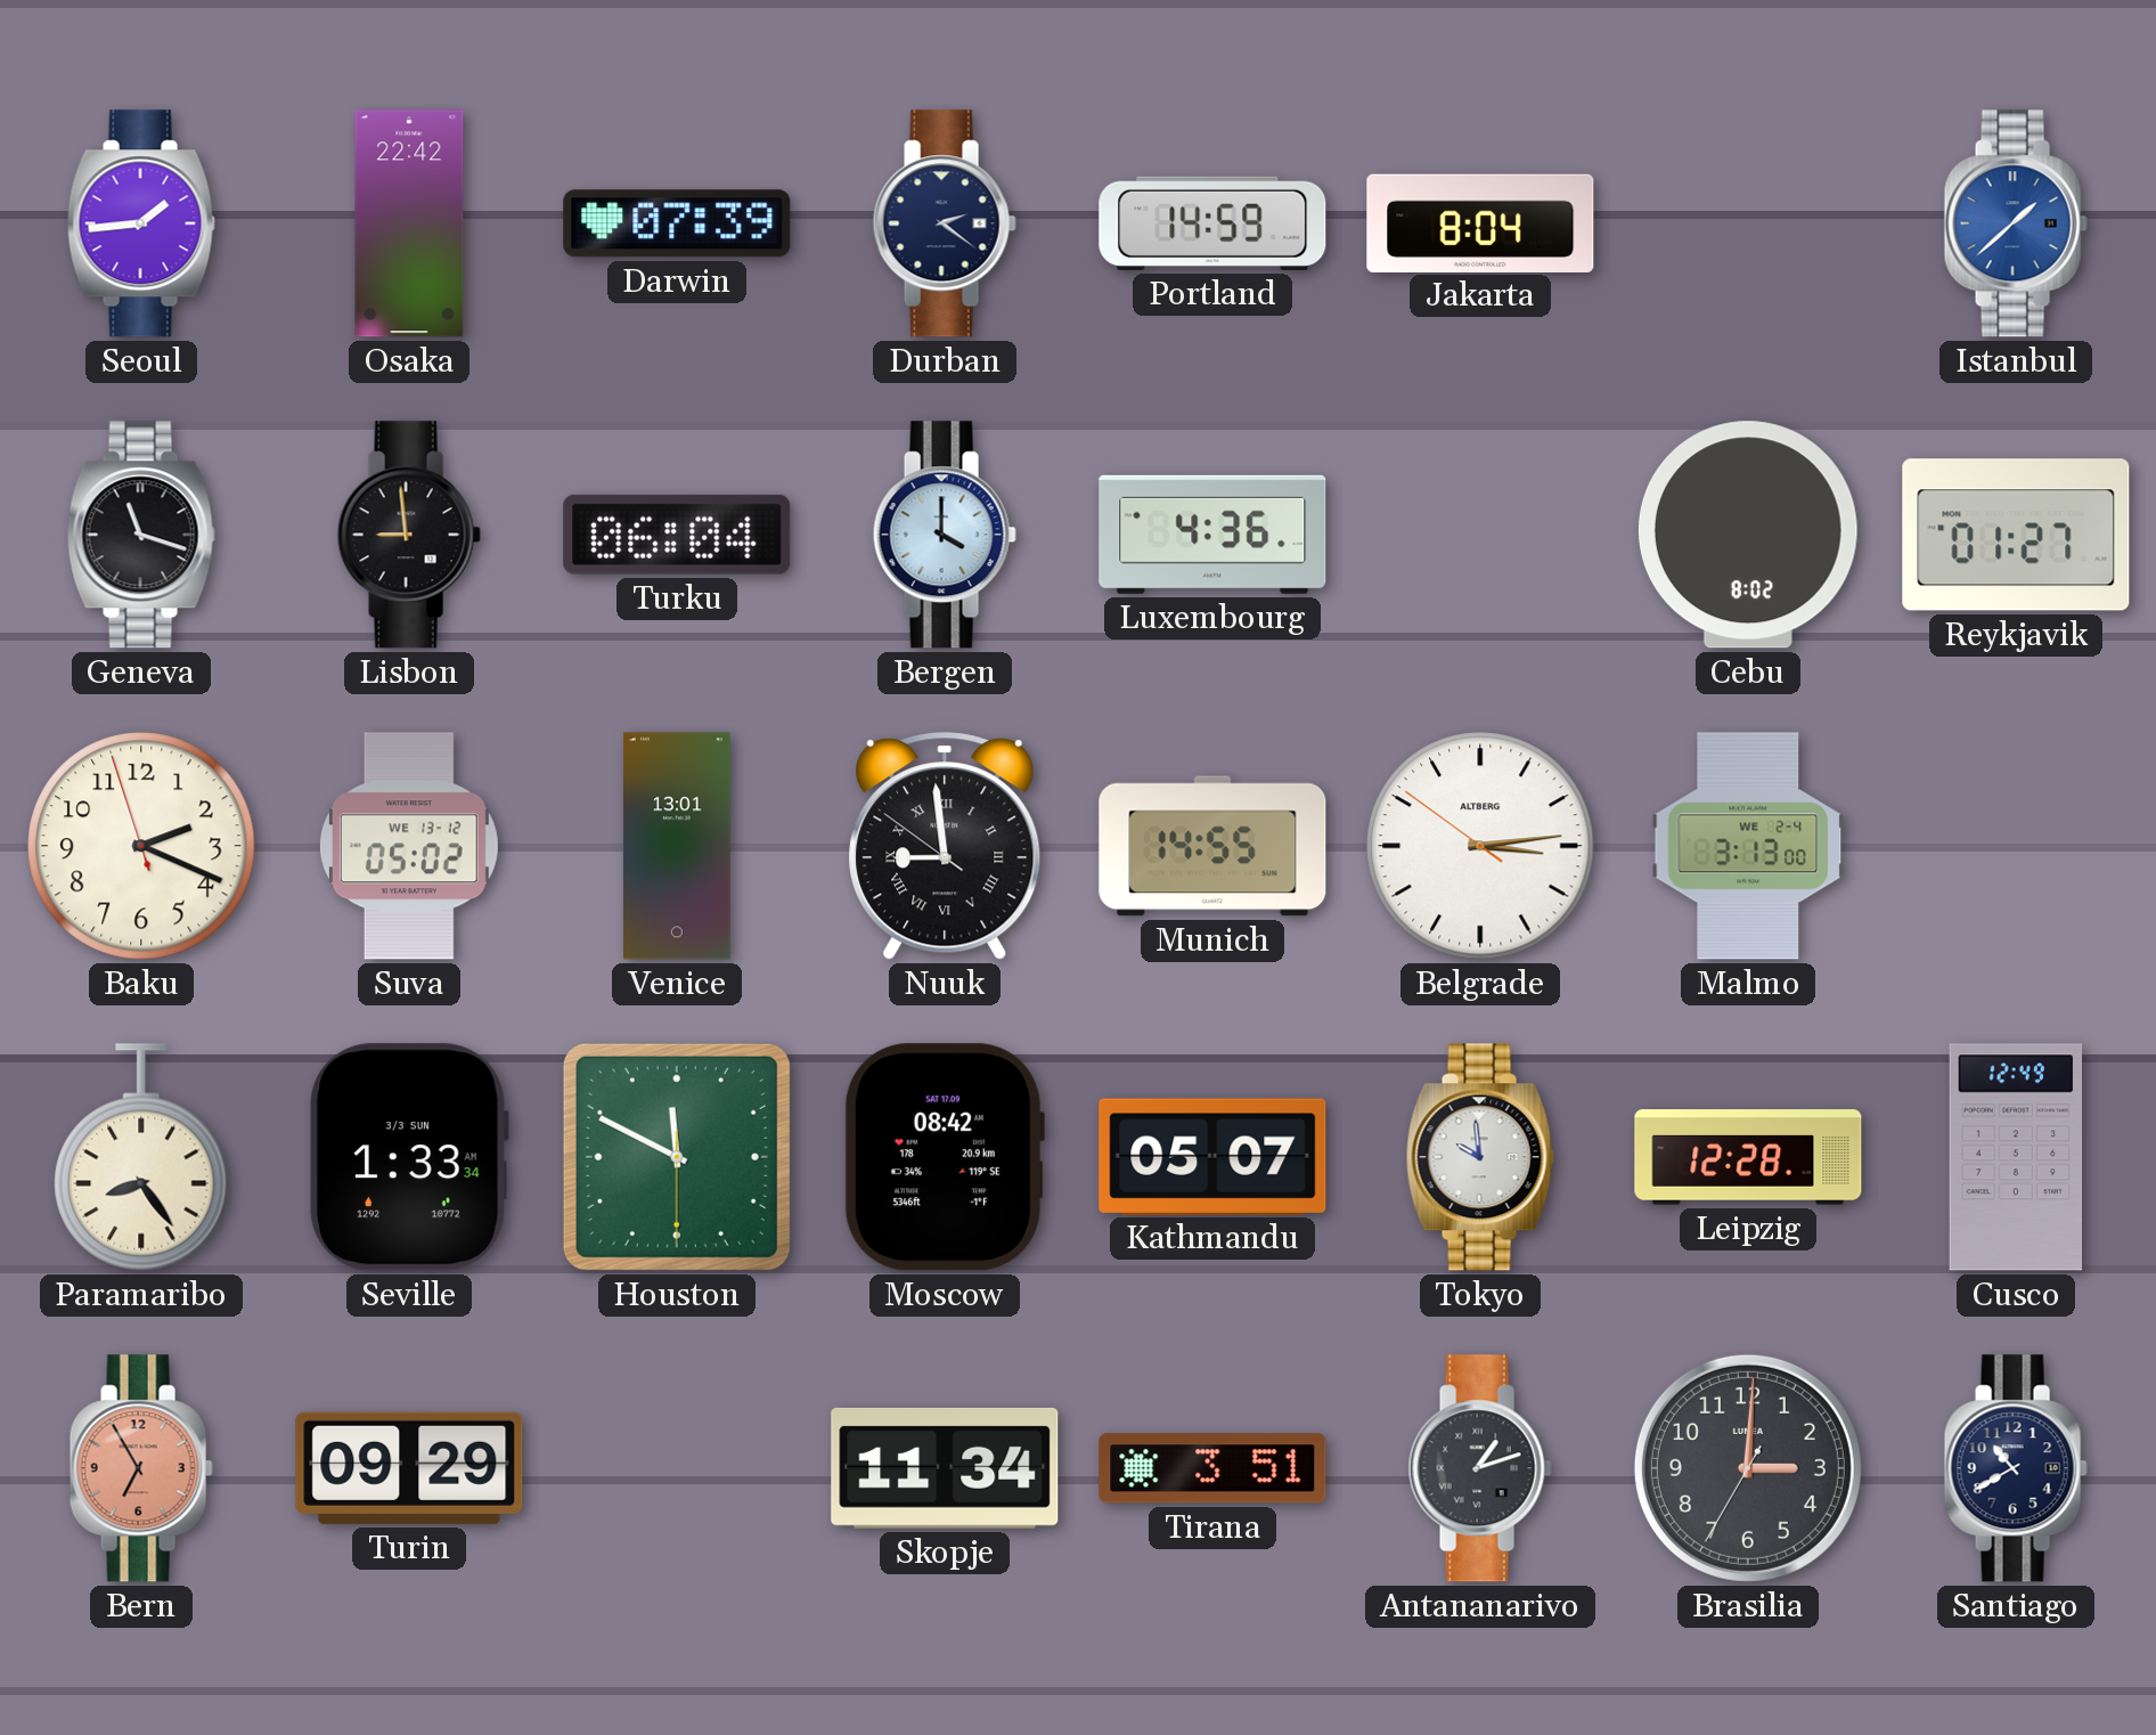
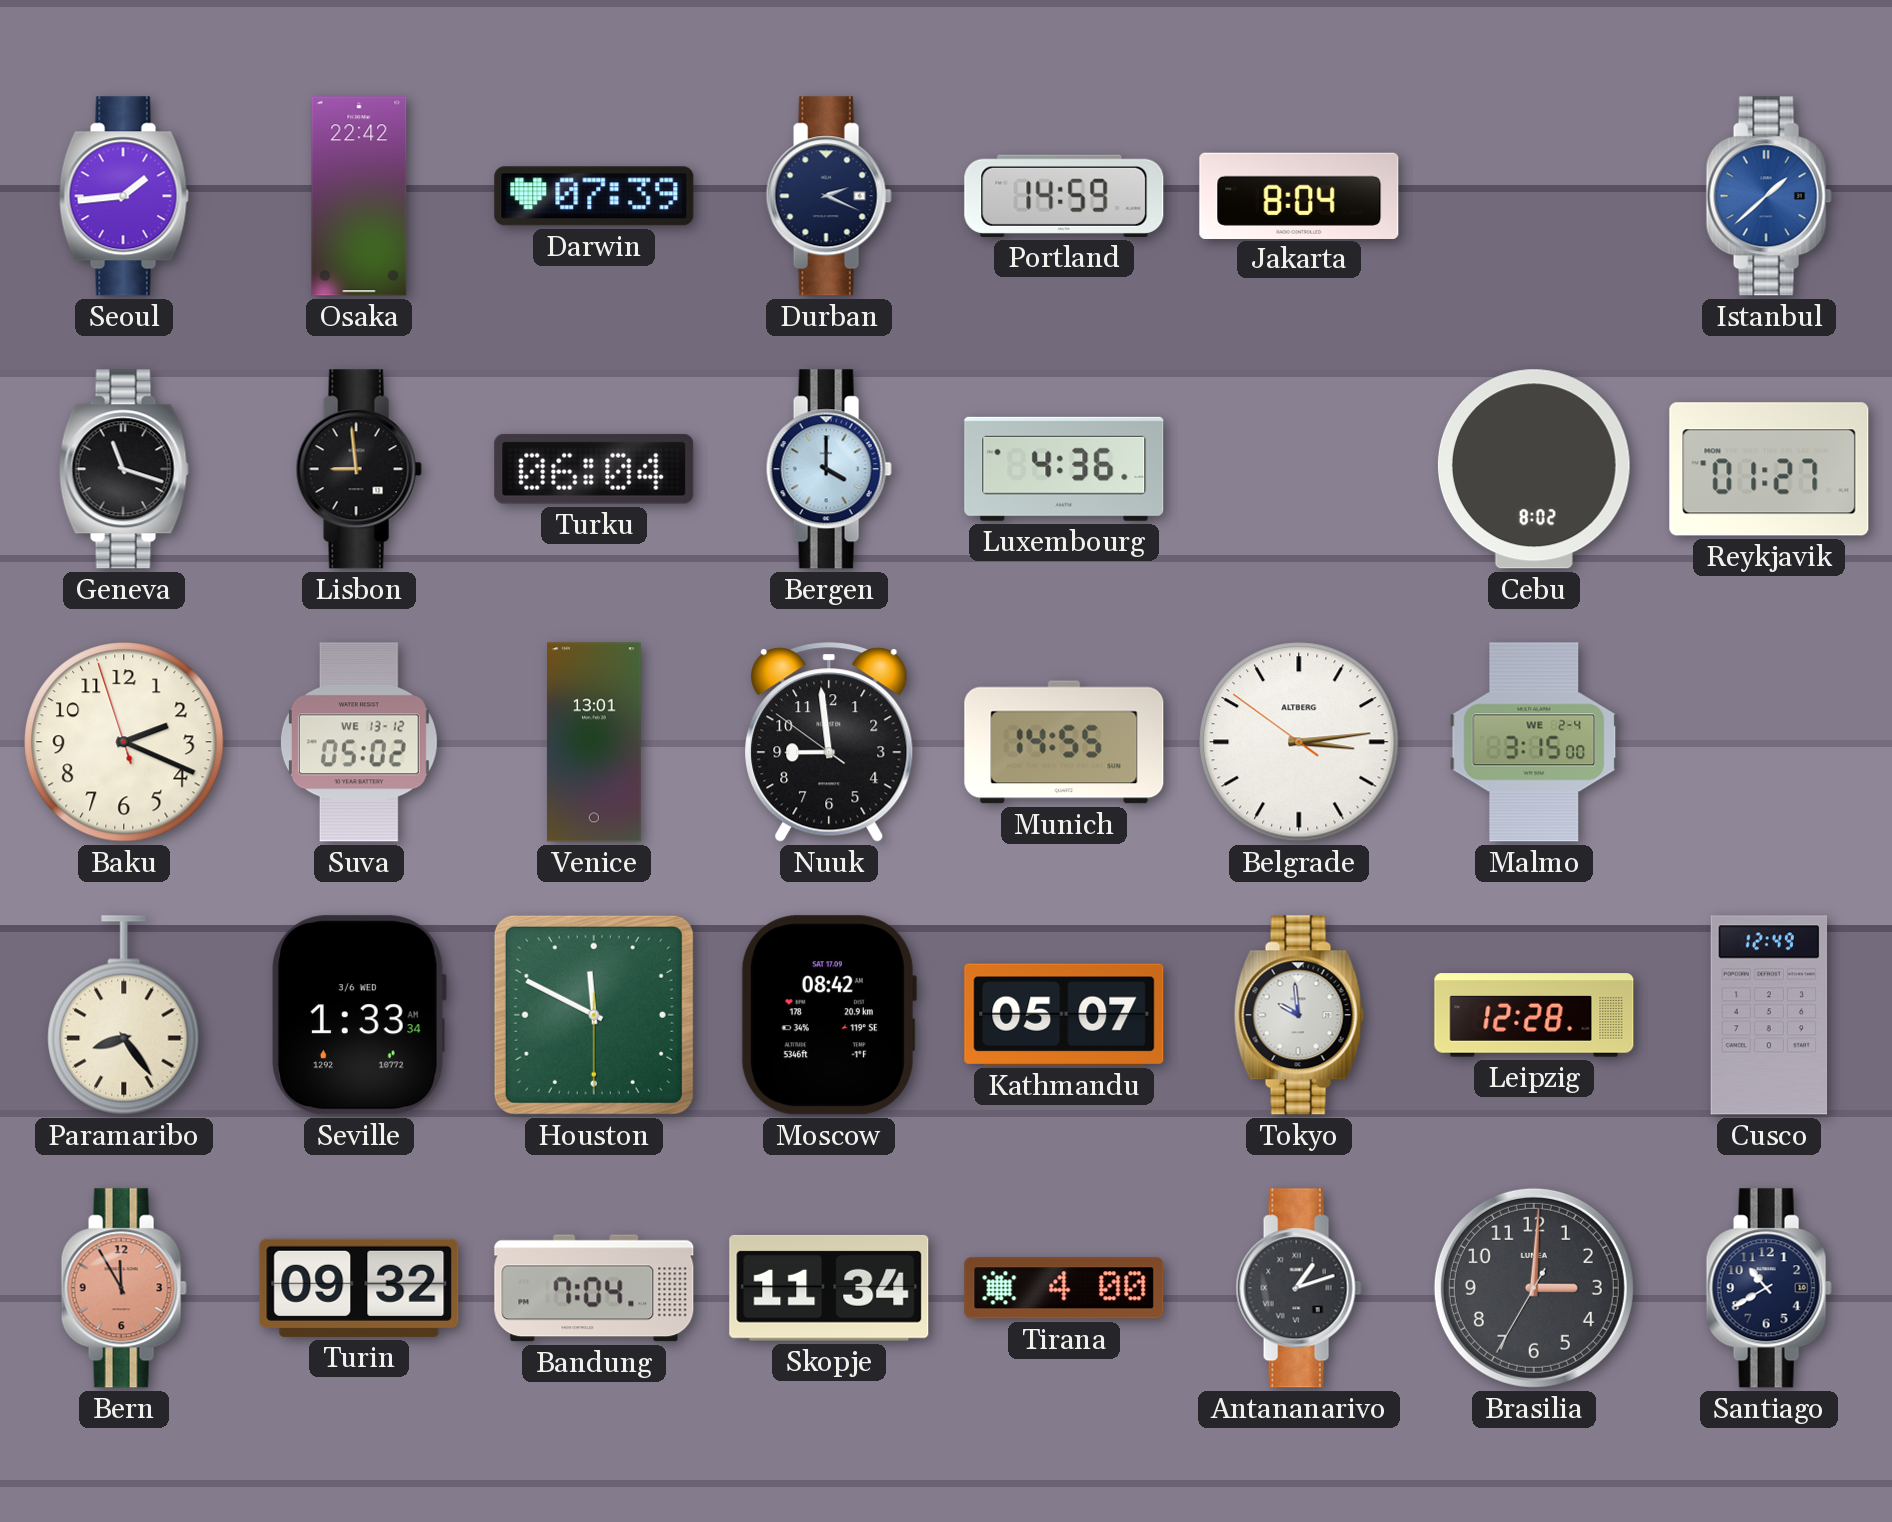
Durban: 2:21 -> 2:19
Nuuk numerals: Roman -> Arabic
Malmo: 3:13 -> 3:15
Seville date: 3/3 SUN -> 3/6 WED
Bern: 6:55 -> 11:55
Turin: 09:29 -> 09:32
Bandung: none -> 7:04
Tirana: 3:51 -> 4:00
